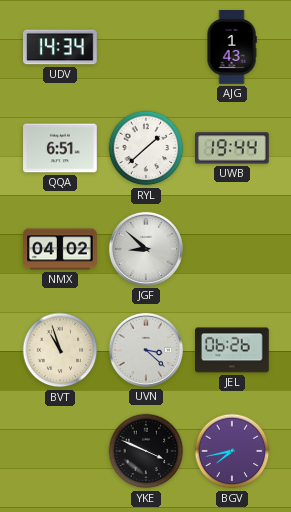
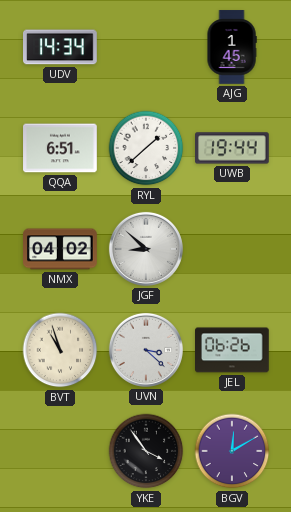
AJG: 1:43 -> 1:45
YKE: 3:49 -> 3:54
BGV: 7:43 -> 12:10
